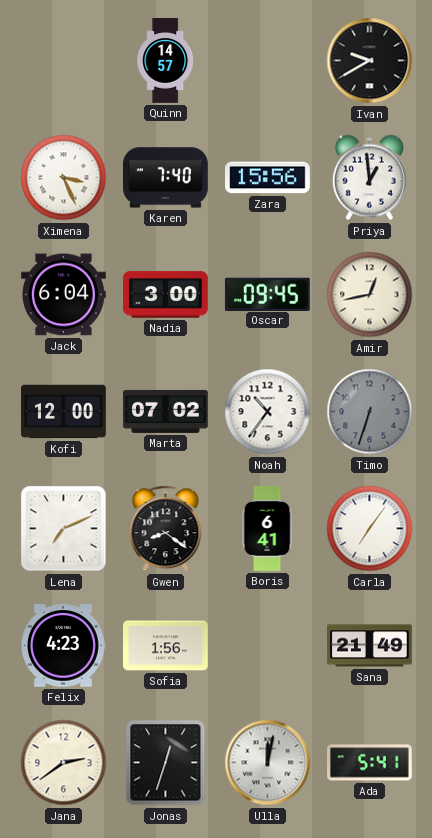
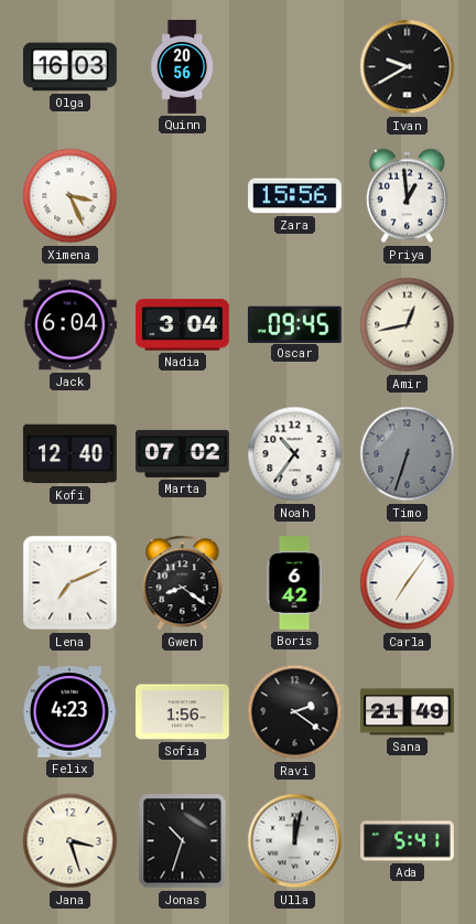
Olga: none -> 16:03
Quinn: 14:57 -> 20:56
Karen: 7:40 -> none
Nadia: 3:00 -> 3:04
Kofi: 12:00 -> 12:40
Boris: 6:41 -> 6:42
Ravi: none -> 2:21
Jana: 2:39 -> 3:27
Jonas: 12:33 -> 10:33
